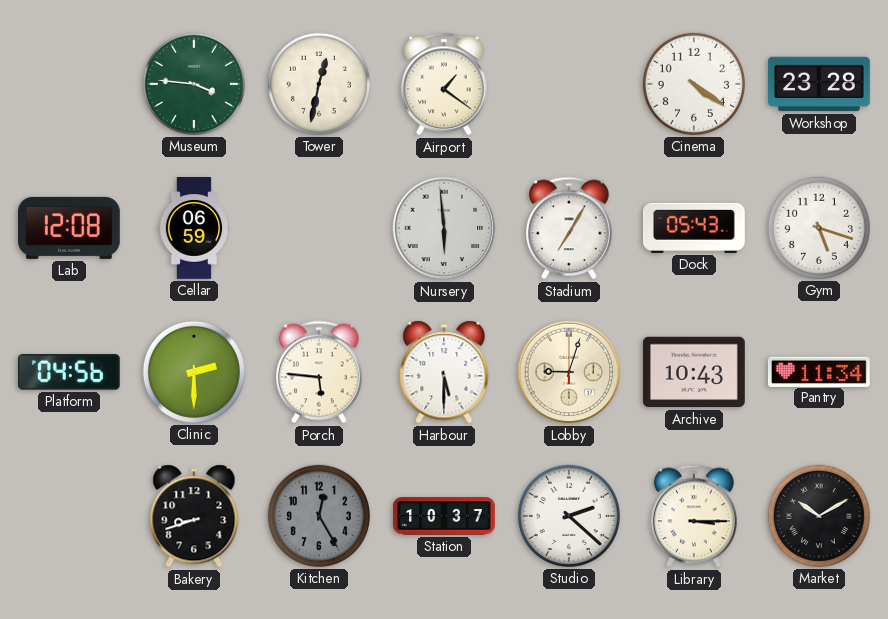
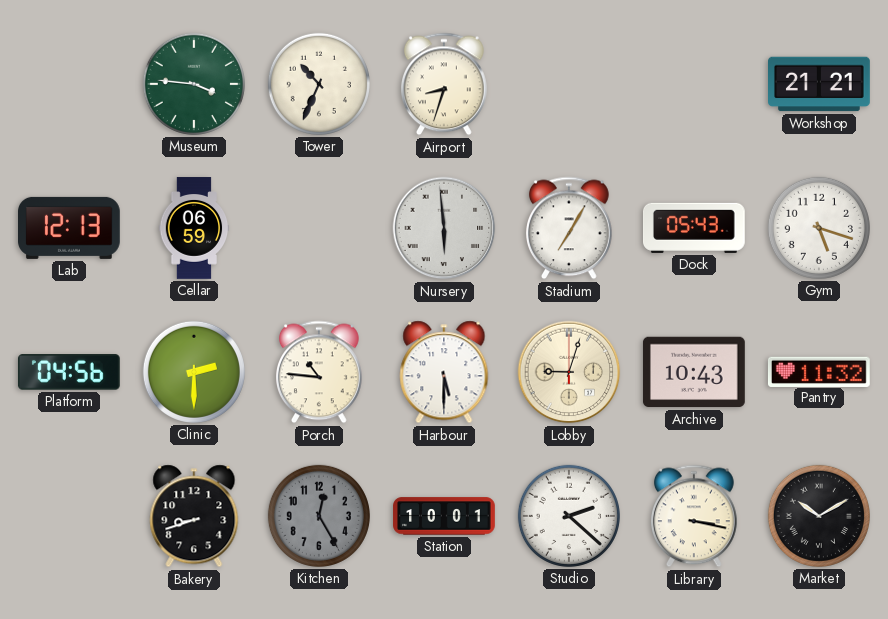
Tower: 12:32 -> 10:34
Airport: 1:21 -> 8:33
Cinema: 4:21 -> none
Workshop: 23:28 -> 21:21
Lab: 12:08 -> 12:13
Porch: 5:46 -> 10:46
Pantry: 11:34 -> 11:32
Station: 10:37 -> 10:01
Library: 3:15 -> 3:17
